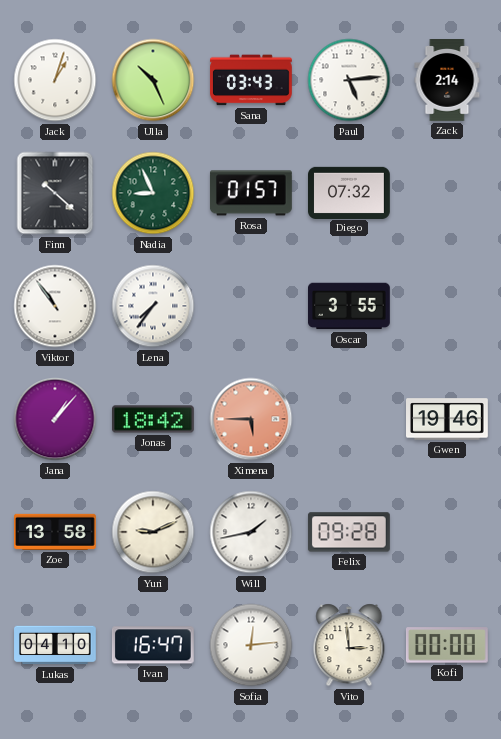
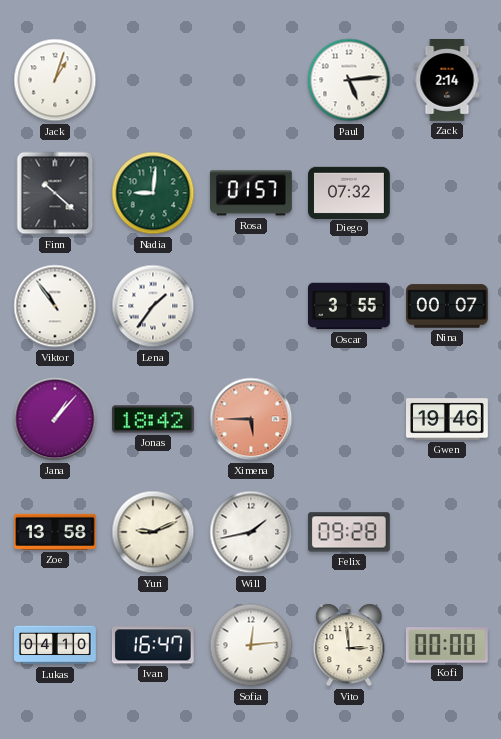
Ulla: 10:26 -> none
Sana: 03:43 -> none
Nadia: 8:56 -> 9:01
Lena: 7:36 -> 1:36
Nina: none -> 00:07
